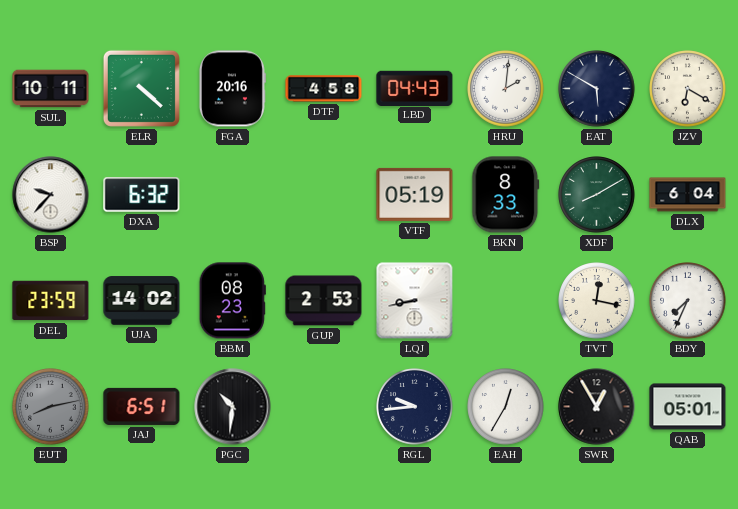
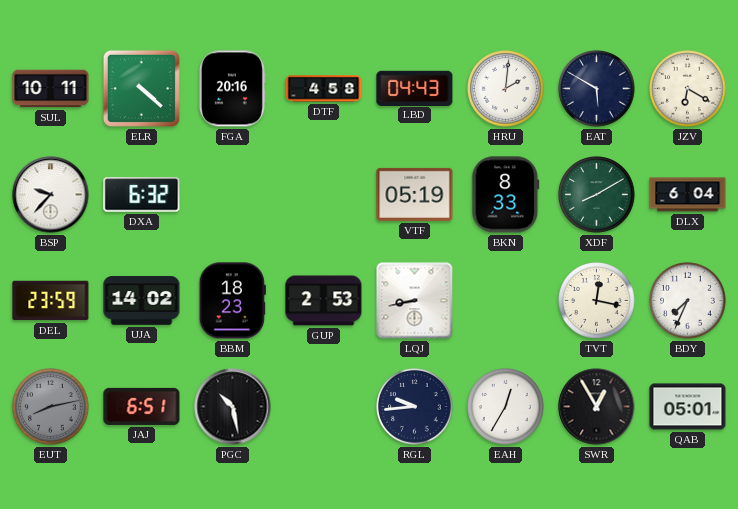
BBM: 08:23 -> 18:23
PGC: 10:31 -> 10:28
